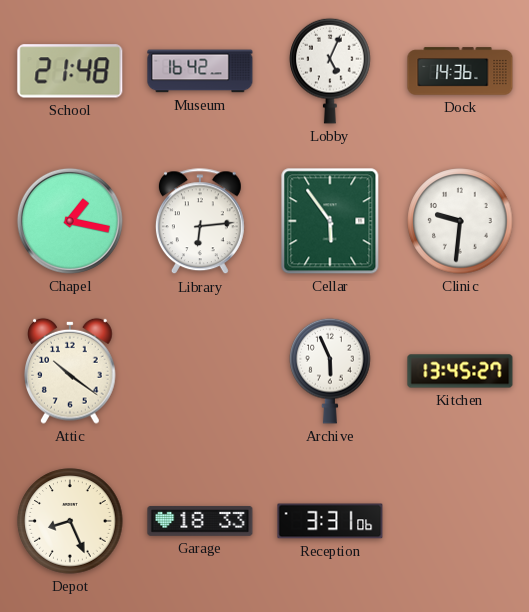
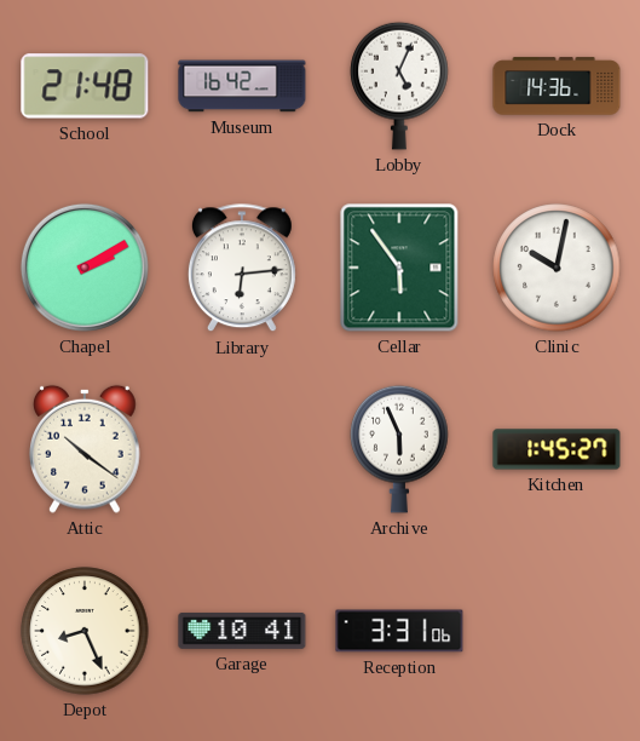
Chapel: 1:17 -> 2:10
Clinic: 9:31 -> 10:02
Kitchen: 13:45 -> 1:45
Garage: 18:33 -> 10:41
